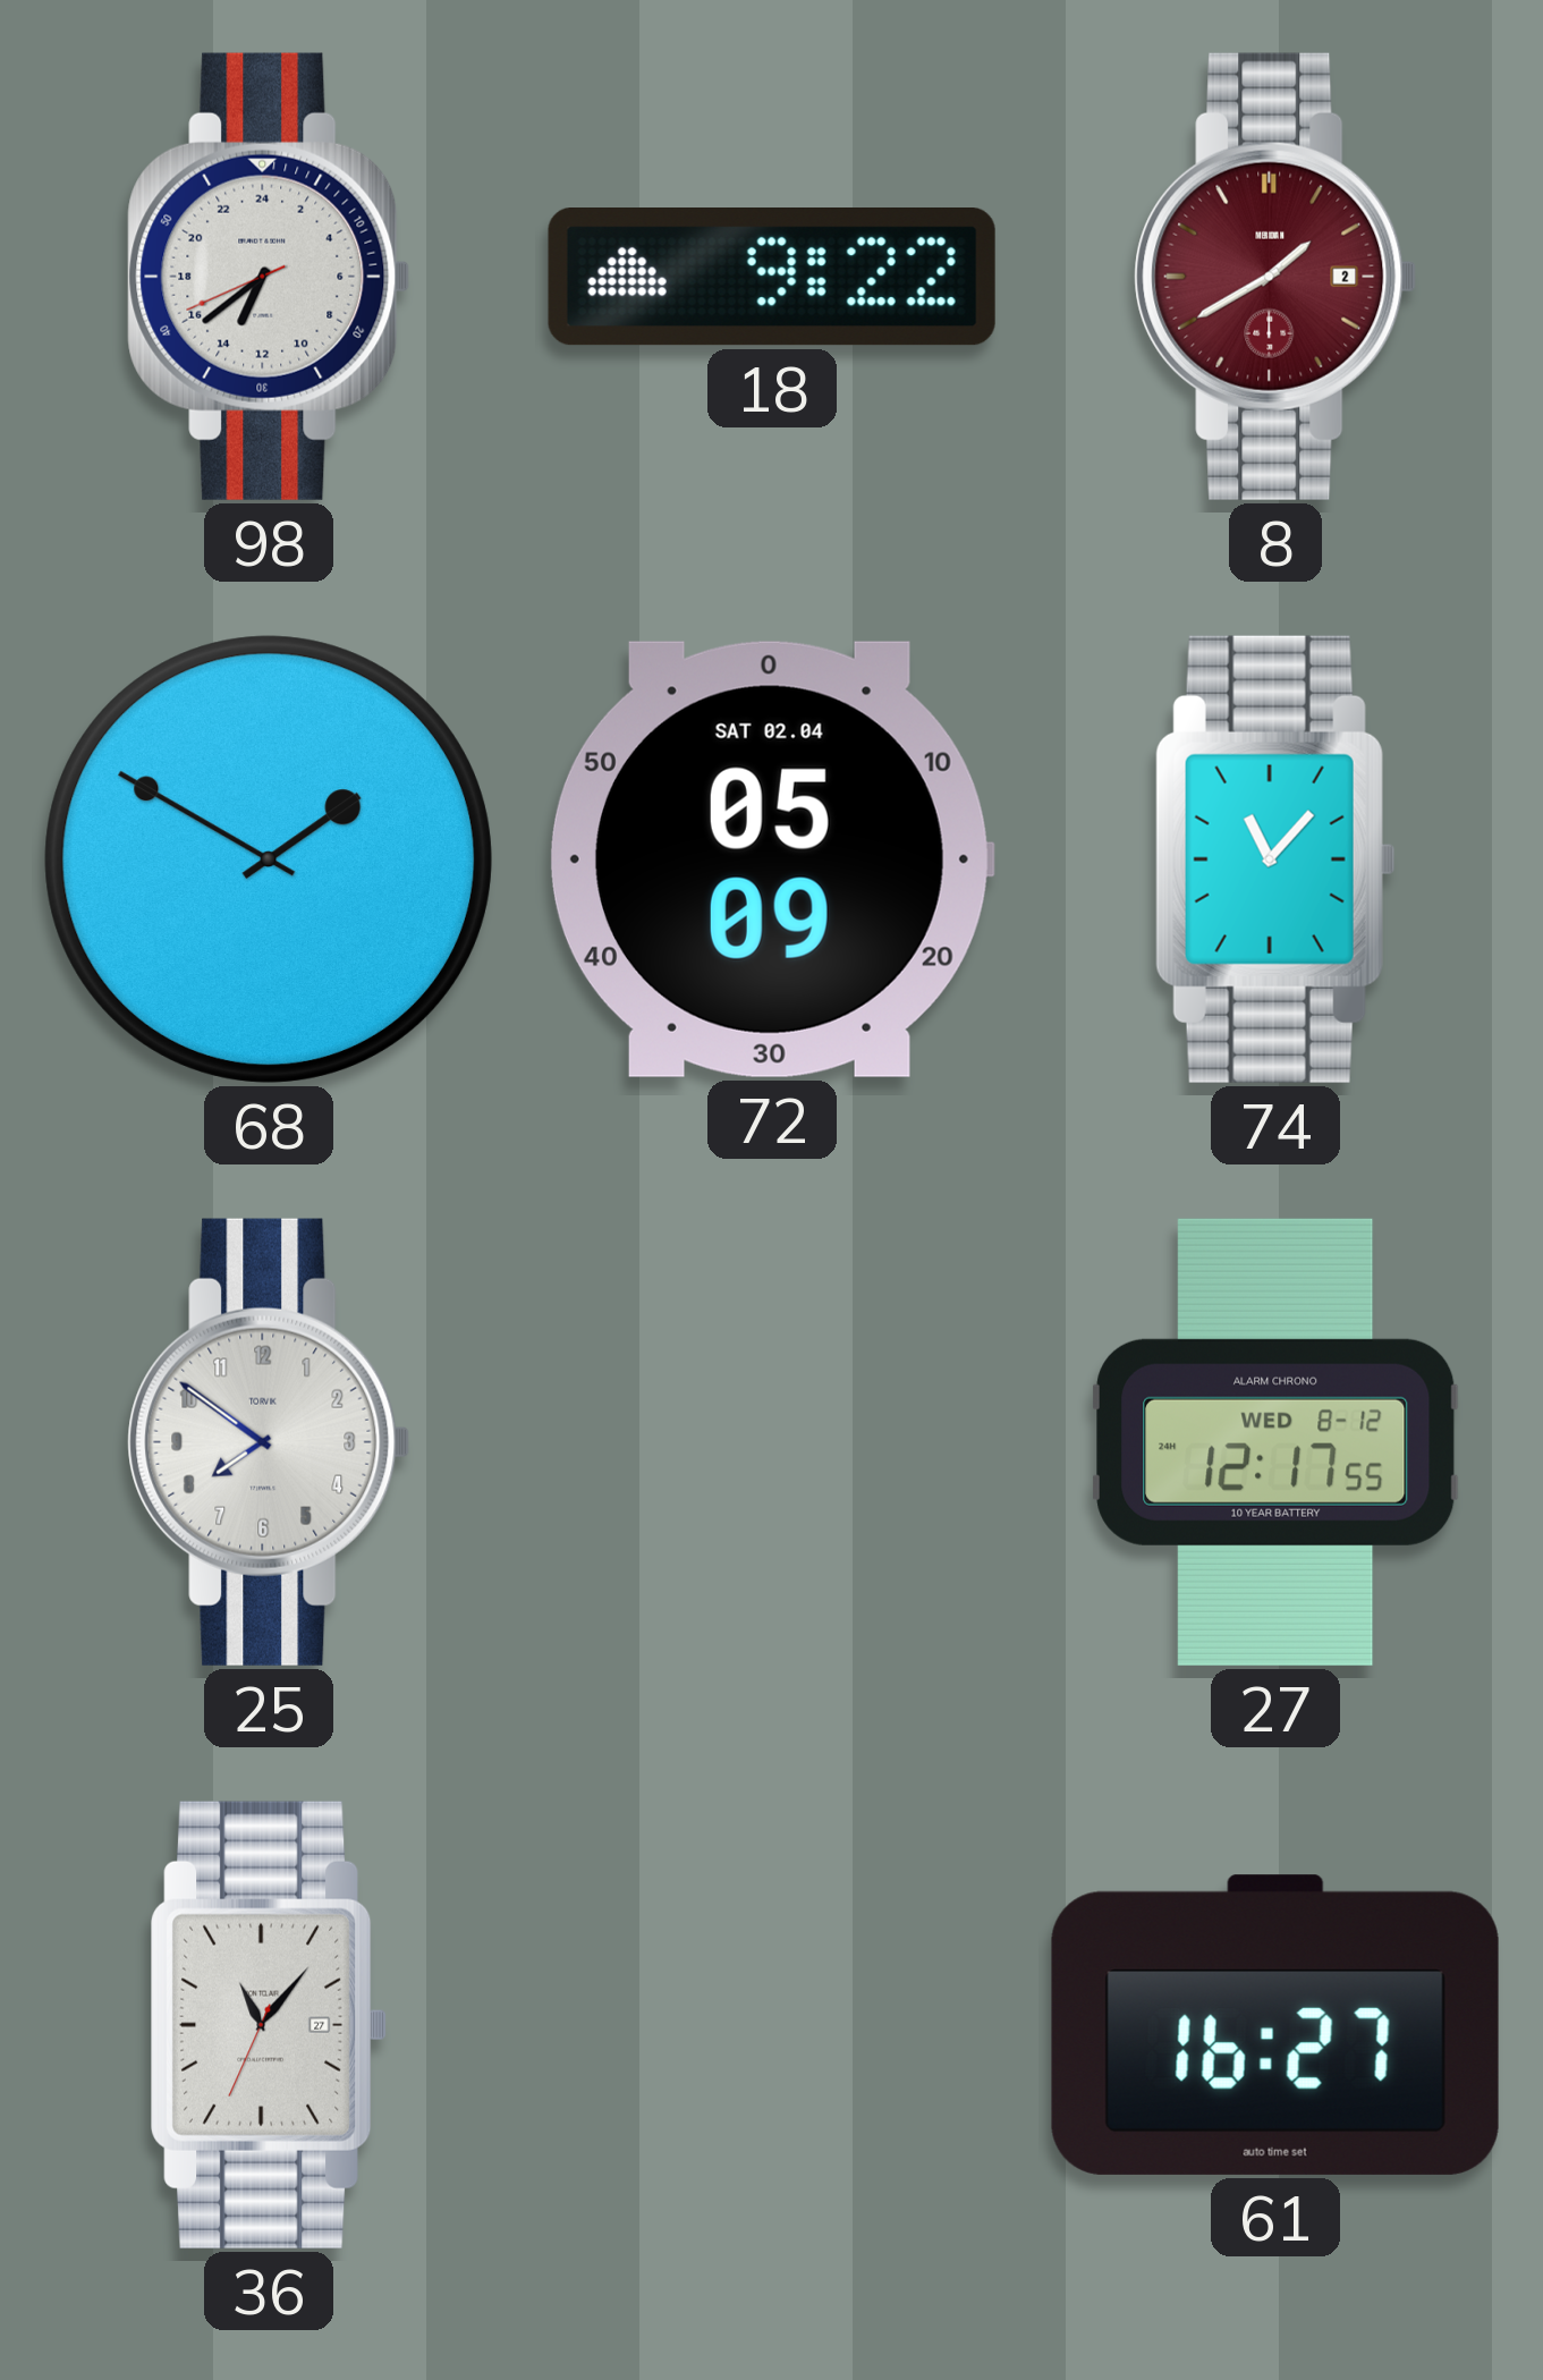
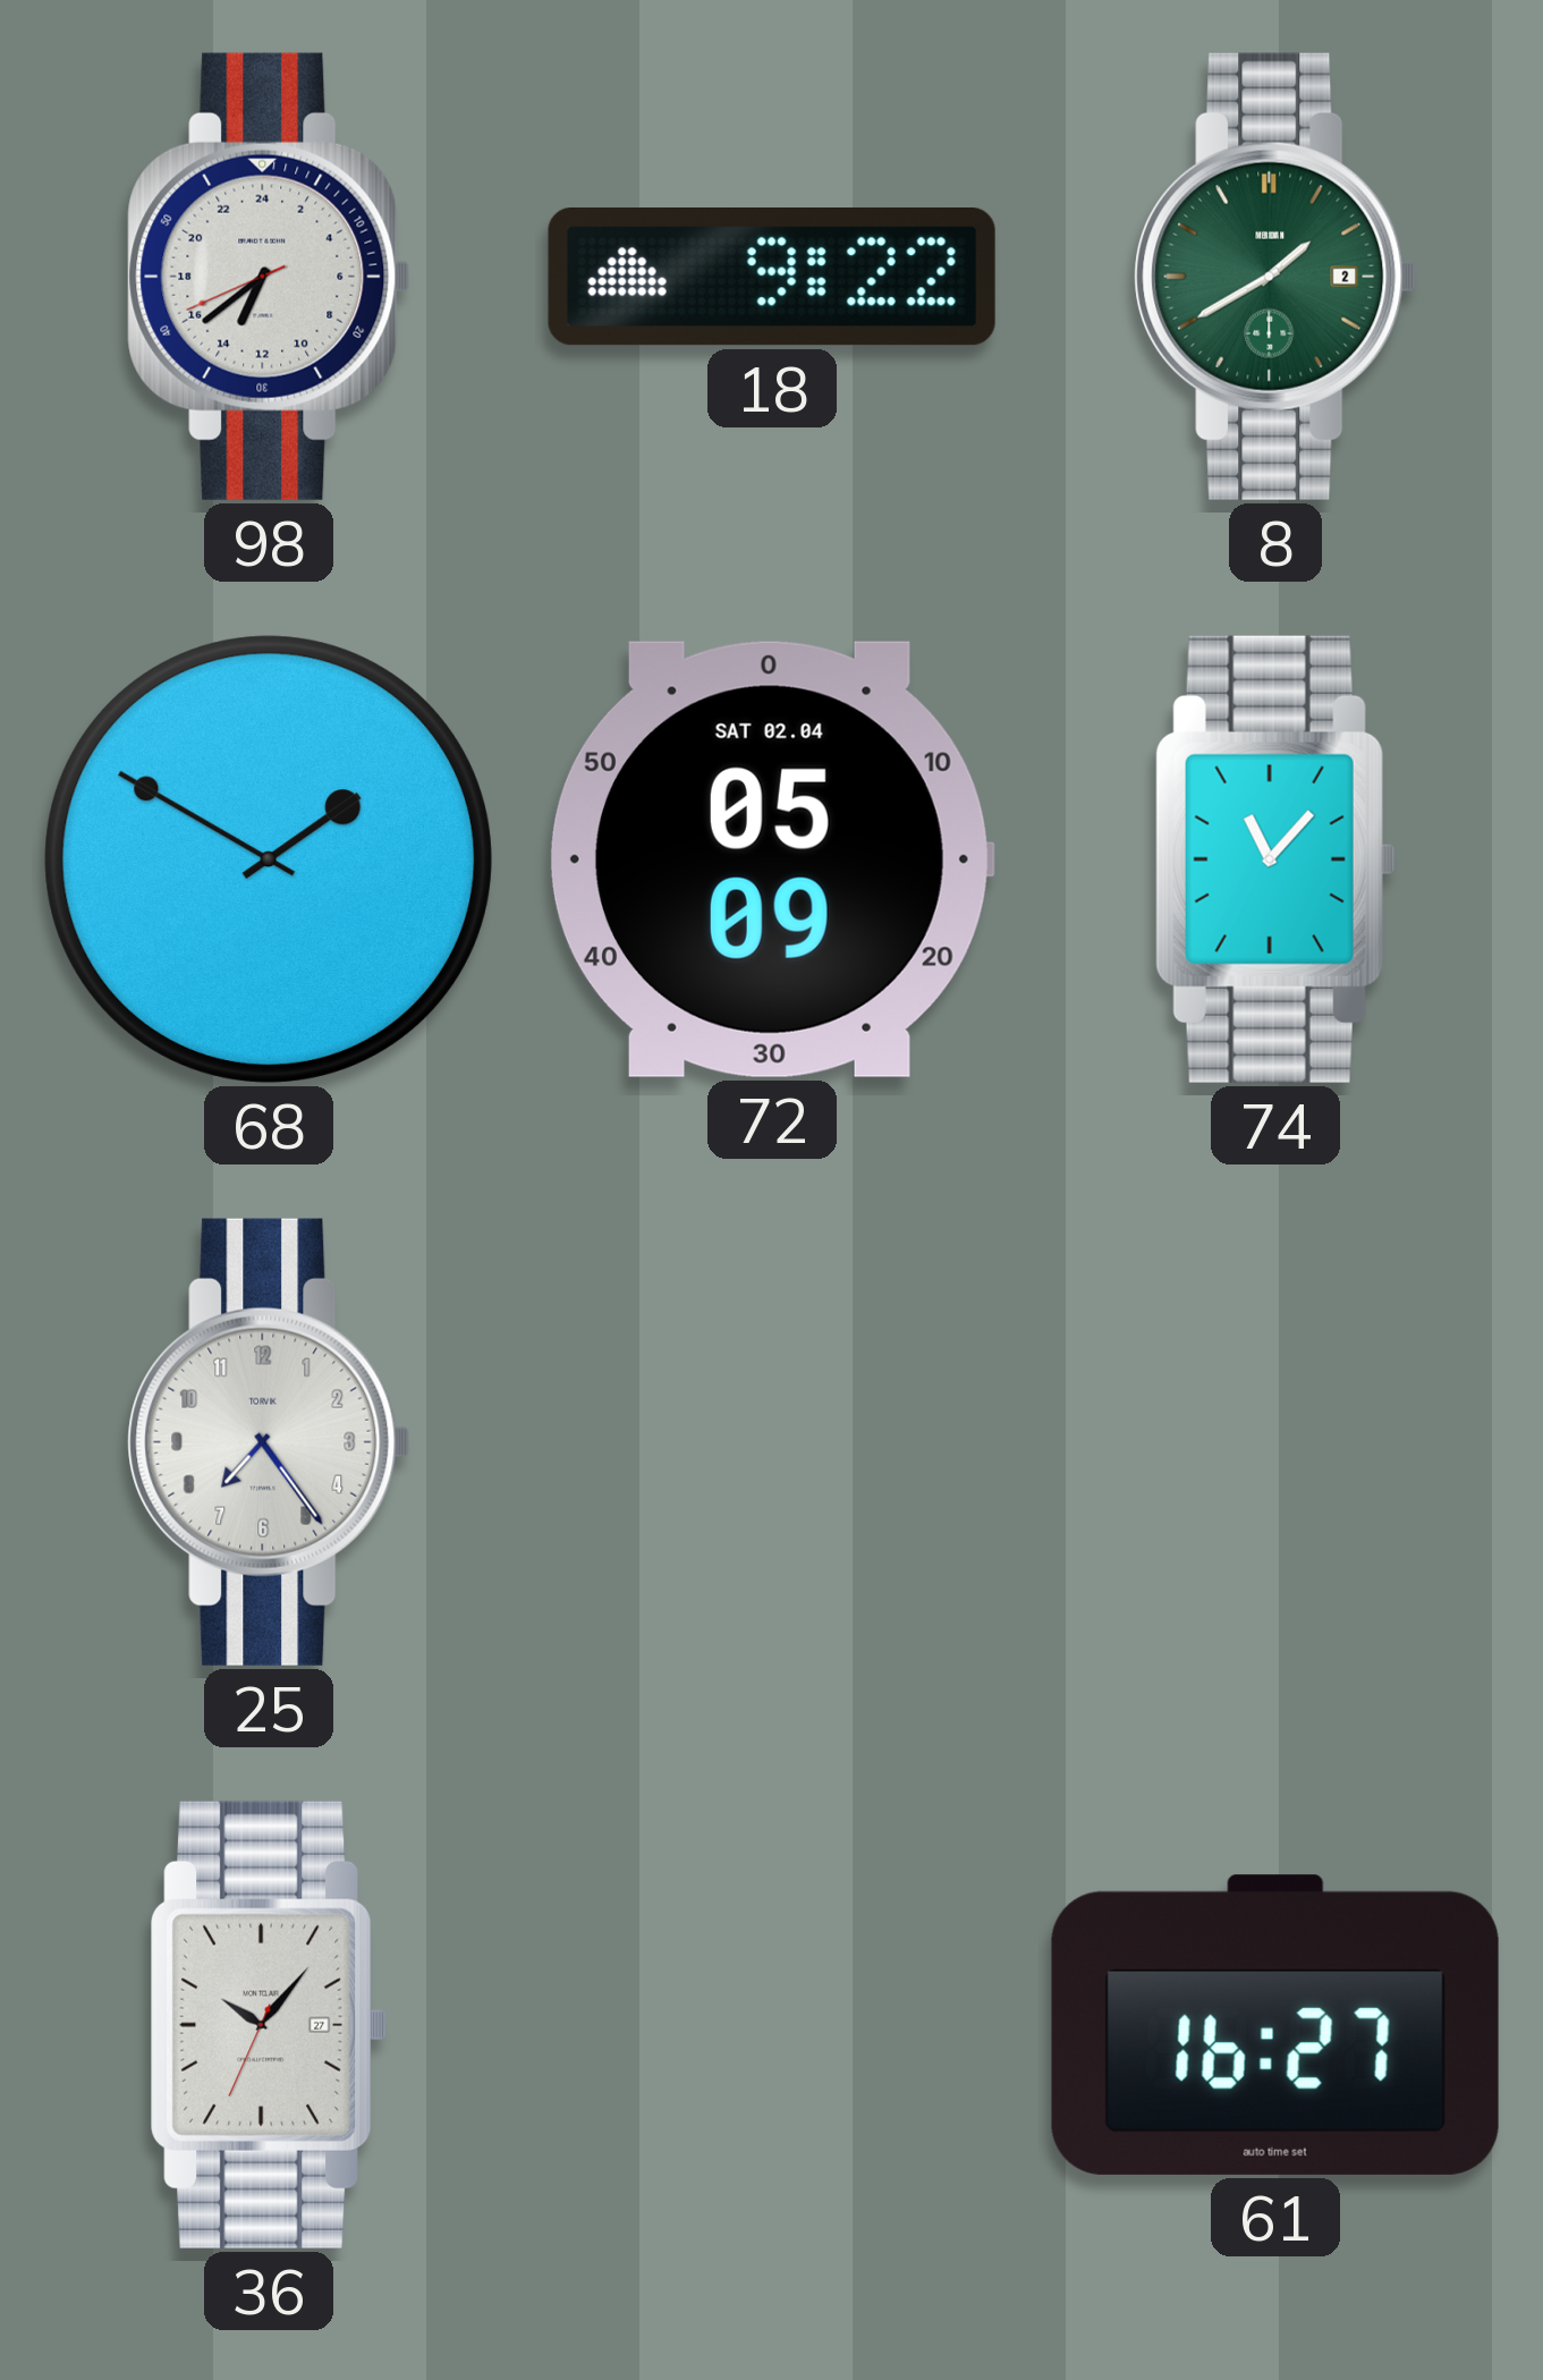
8 dial: burgundy -> green
25: 7:51 -> 7:24
27: 12:17 -> none
36: 11:06 -> 10:06
